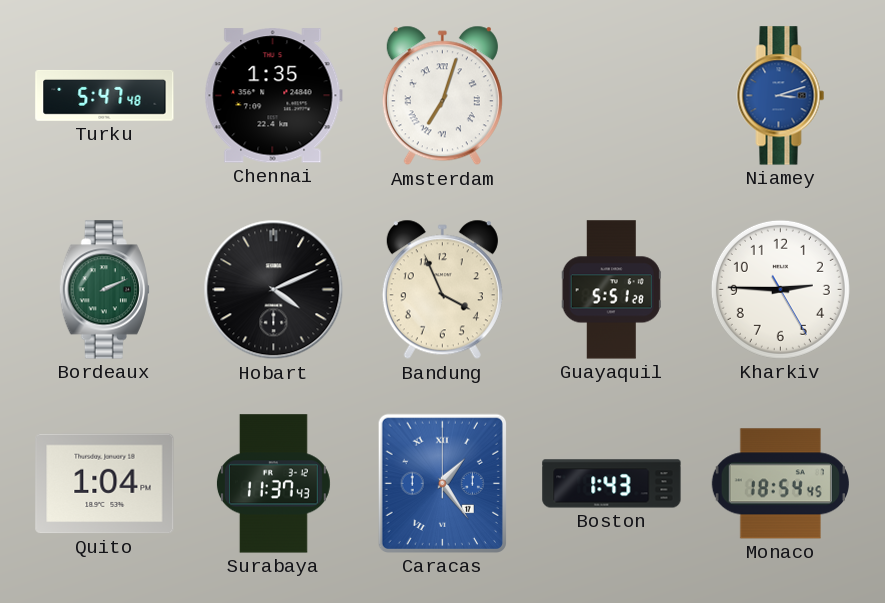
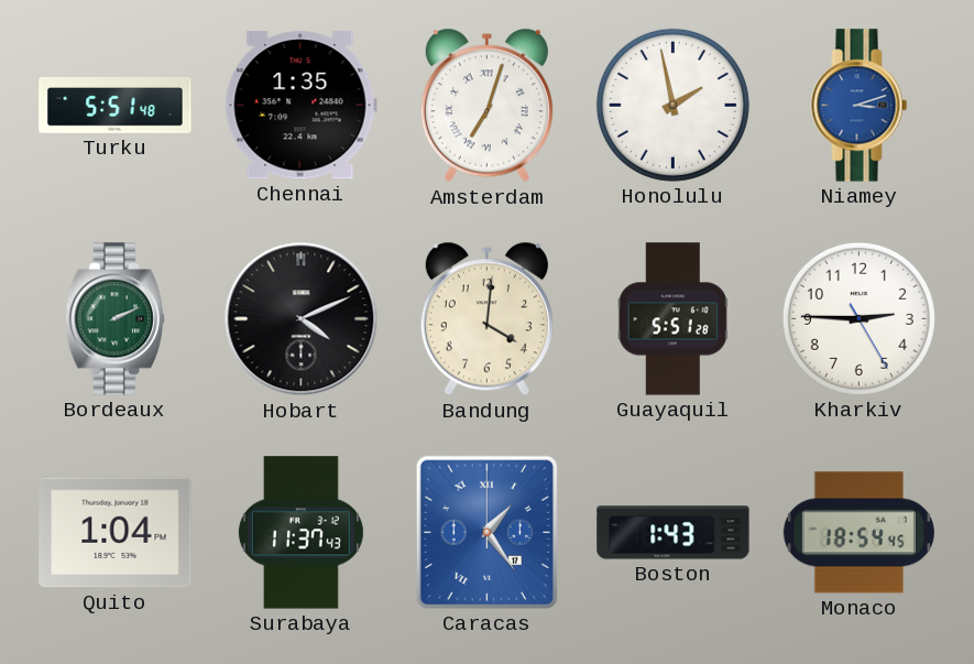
Turku: 5:47 -> 5:51
Honolulu: none -> 1:58
Bandung: 3:56 -> 4:01
